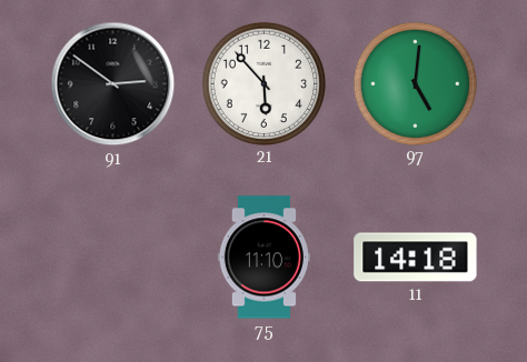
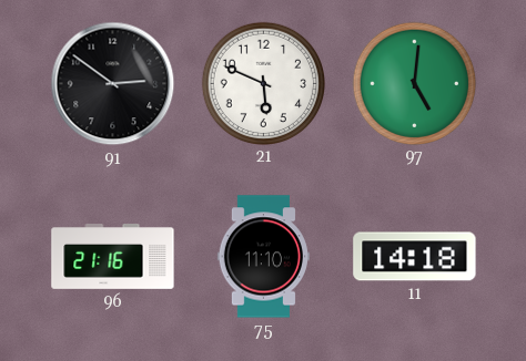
21: 5:53 -> 5:49
96: none -> 21:16
